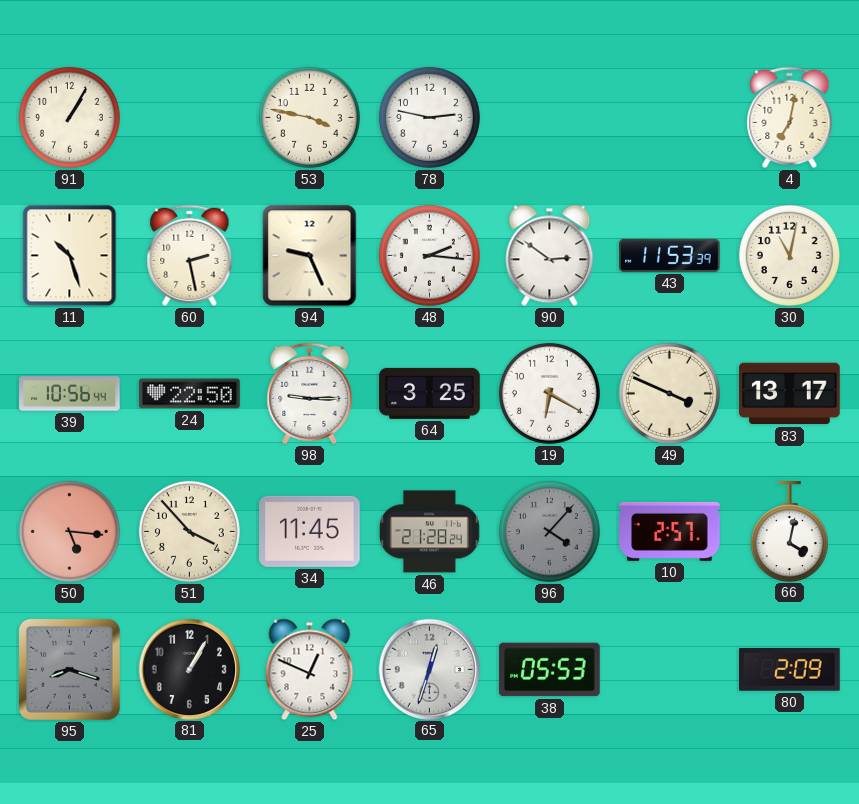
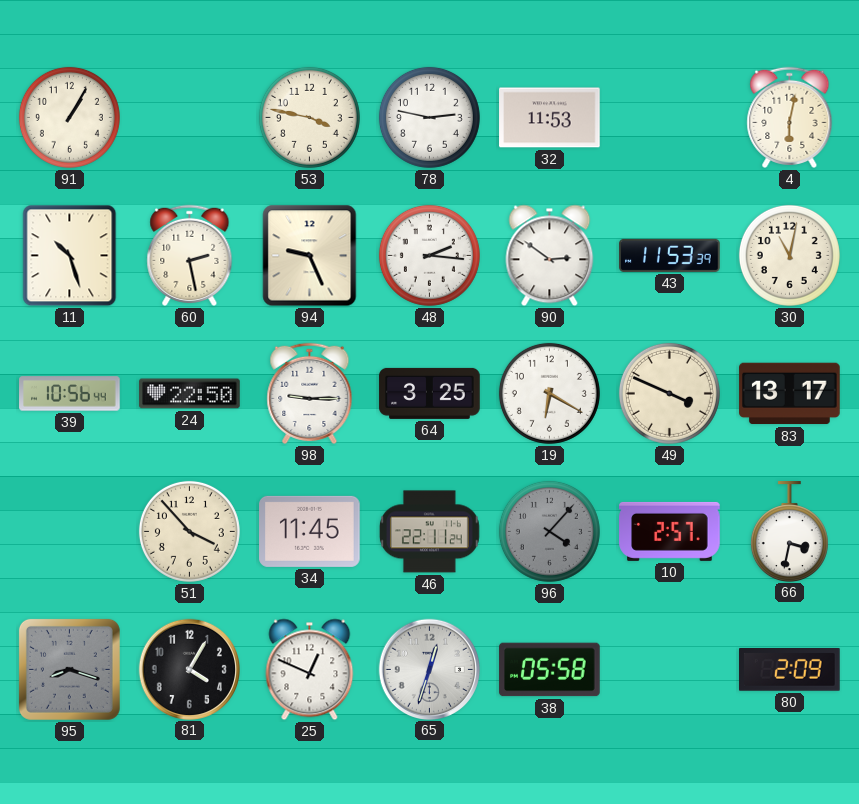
32: none -> 11:53
4: 7:02 -> 6:02
50: 5:16 -> none
46: 21:28 -> 22:11
66: 4:02 -> 3:32
81: 1:05 -> 4:05
38: 05:53 -> 05:58
